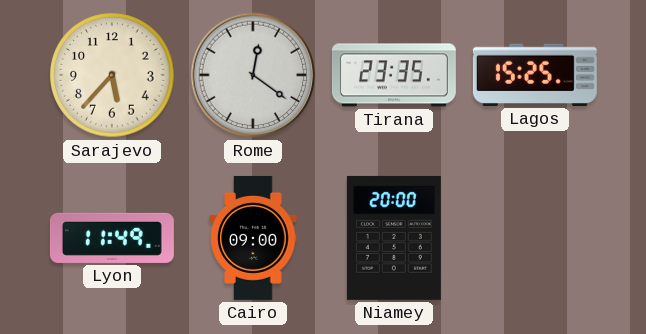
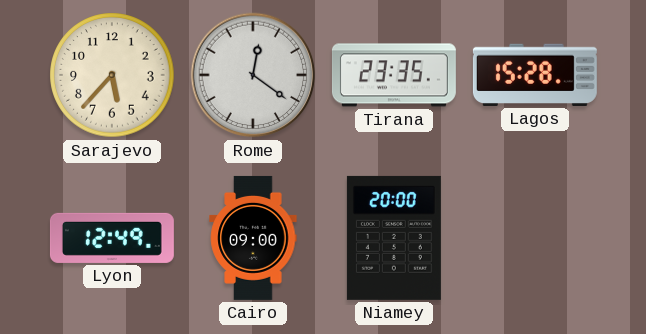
Lagos: 15:25 -> 15:28
Lyon: 11:49 -> 12:49
